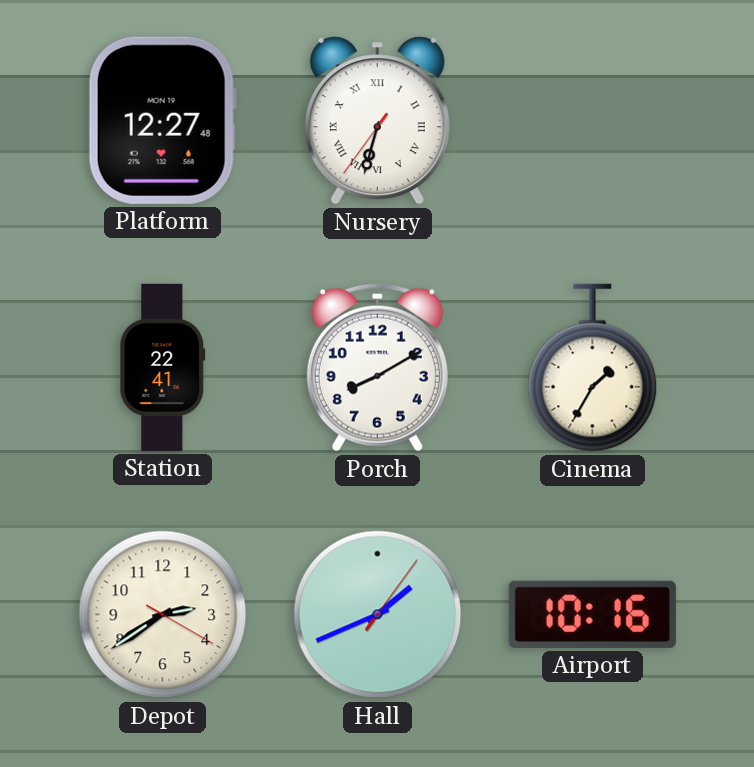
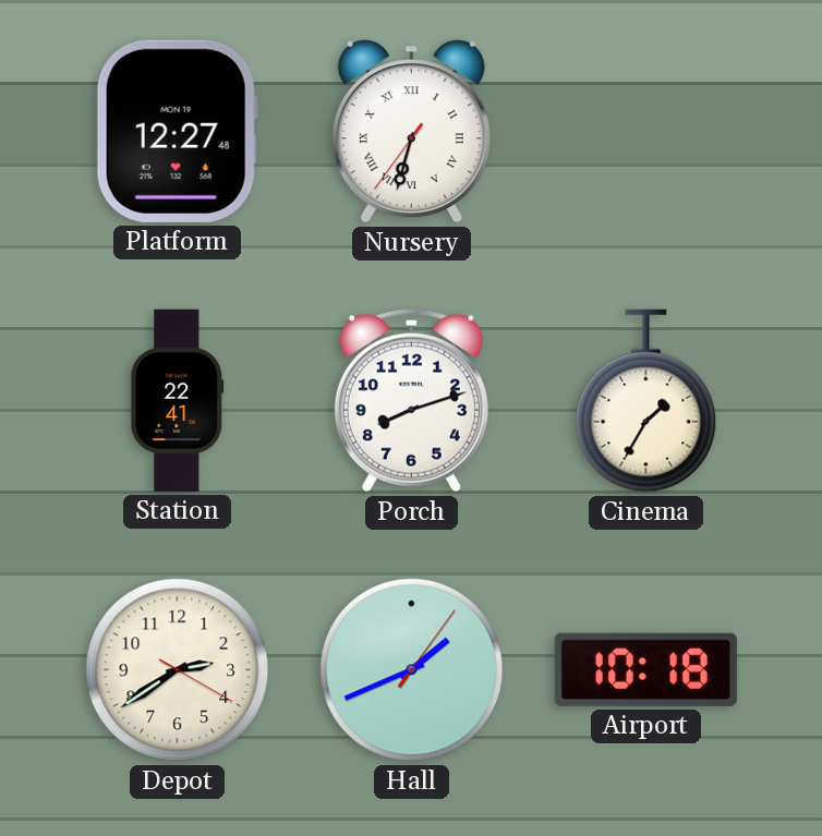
Porch: 8:10 -> 8:12
Airport: 10:16 -> 10:18
